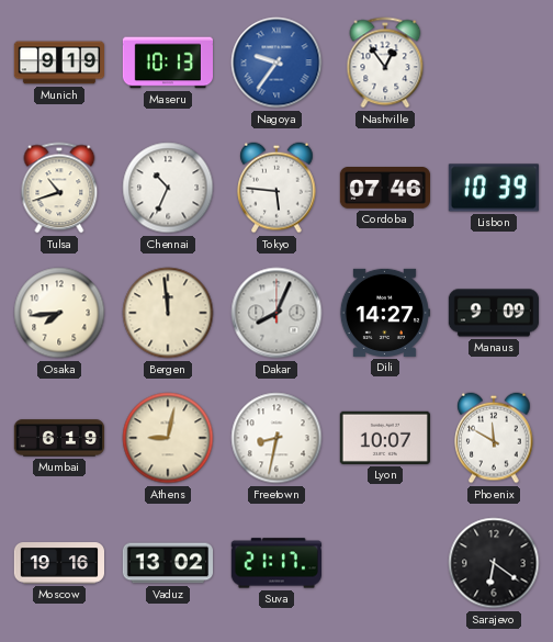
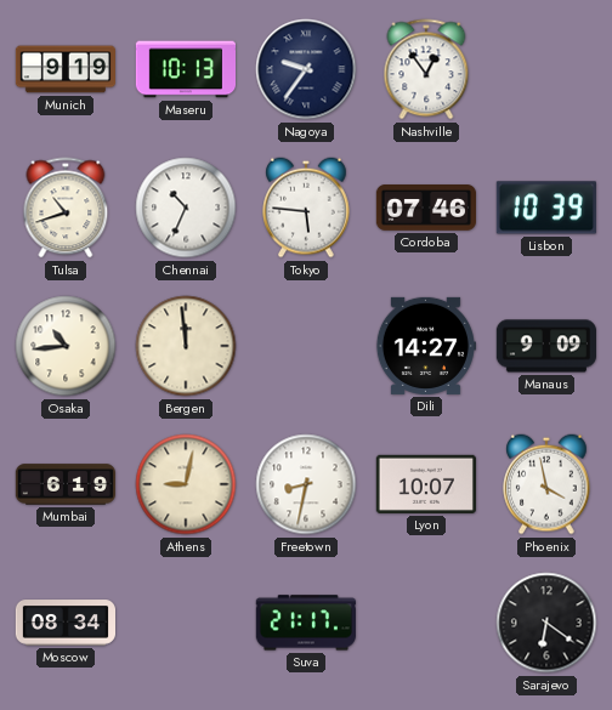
Nagoya dial: blue -> navy
Osaka: 7:44 -> 10:44
Dakar: 8:04 -> none
Phoenix: 11:50 -> 3:58
Moscow: 19:16 -> 08:34
Vaduz: 13:02 -> none
